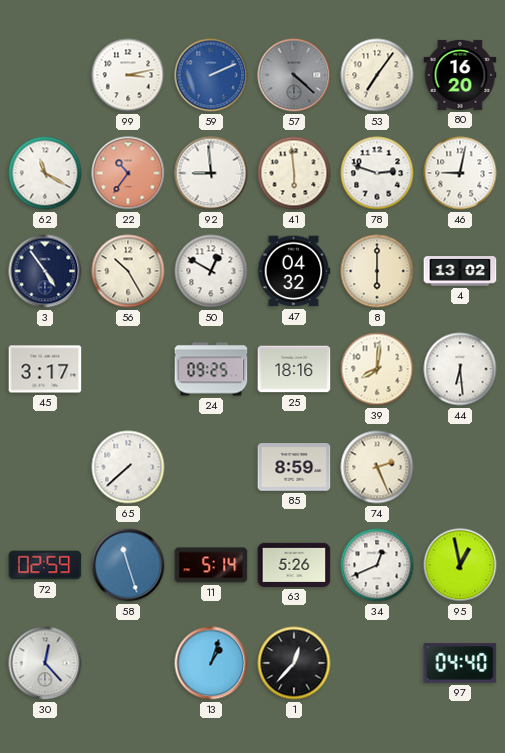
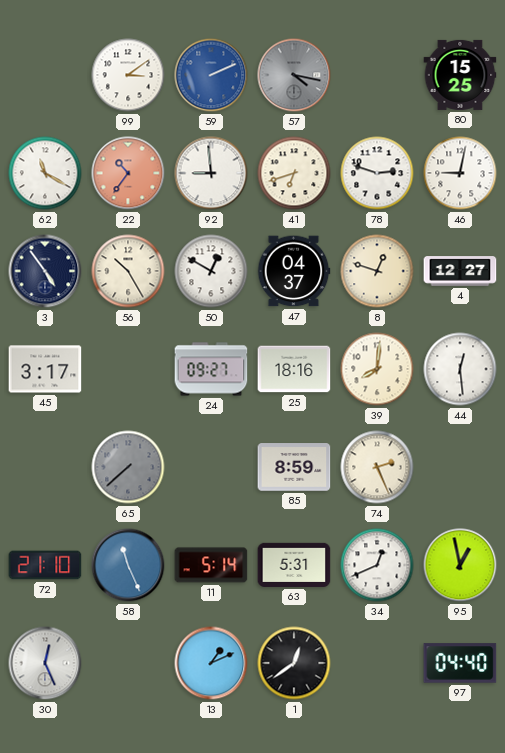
99: 3:13 -> 3:09
57: 4:22 -> 4:17
53: 7:06 -> none
80: 16:20 -> 15:25
41: 5:59 -> 6:42
47: 04:32 -> 04:37
8: 6:00 -> 12:48
4: 13:02 -> 12:27
24: 09:25 -> 09:27
44: 6:29 -> 12:29
65 dial: white -> grey
72: 02:59 -> 21:10
58: 11:27 -> 11:26
63: 5:26 -> 5:31
30: 12:23 -> 12:26
13: 1:03 -> 1:11
1: 12:37 -> 12:39
